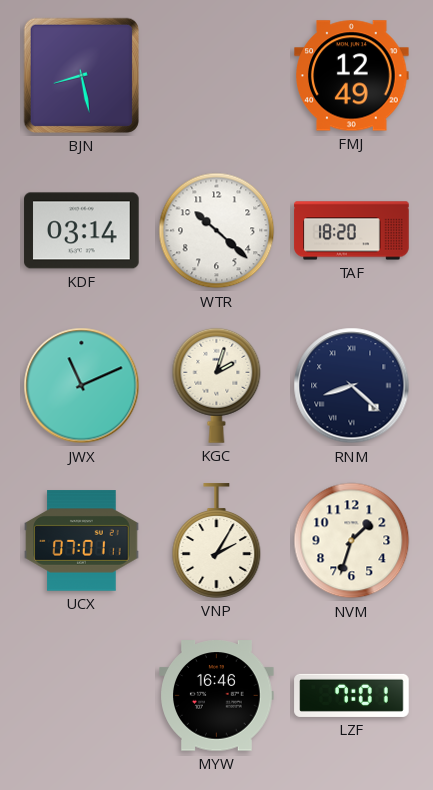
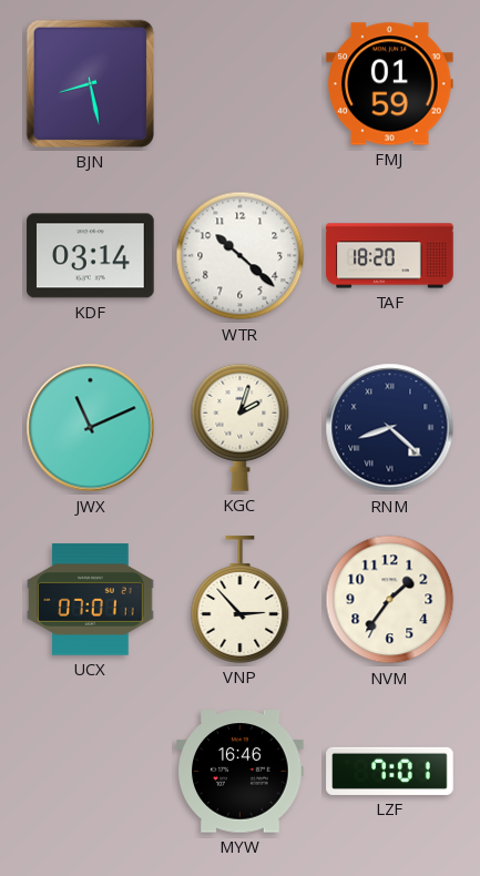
FMJ: 12:49 -> 01:59
VNP: 2:05 -> 2:53
NVM: 1:33 -> 1:36
